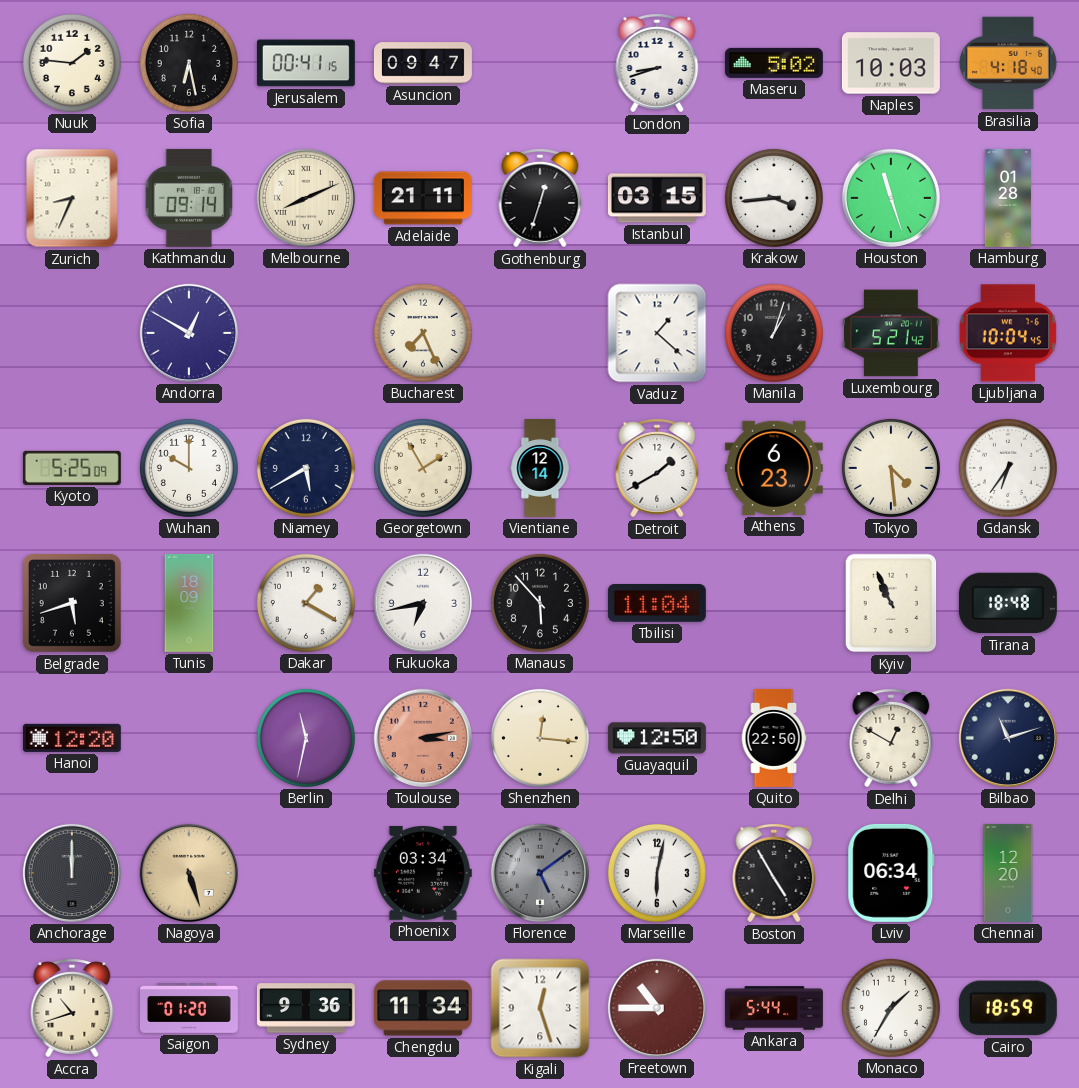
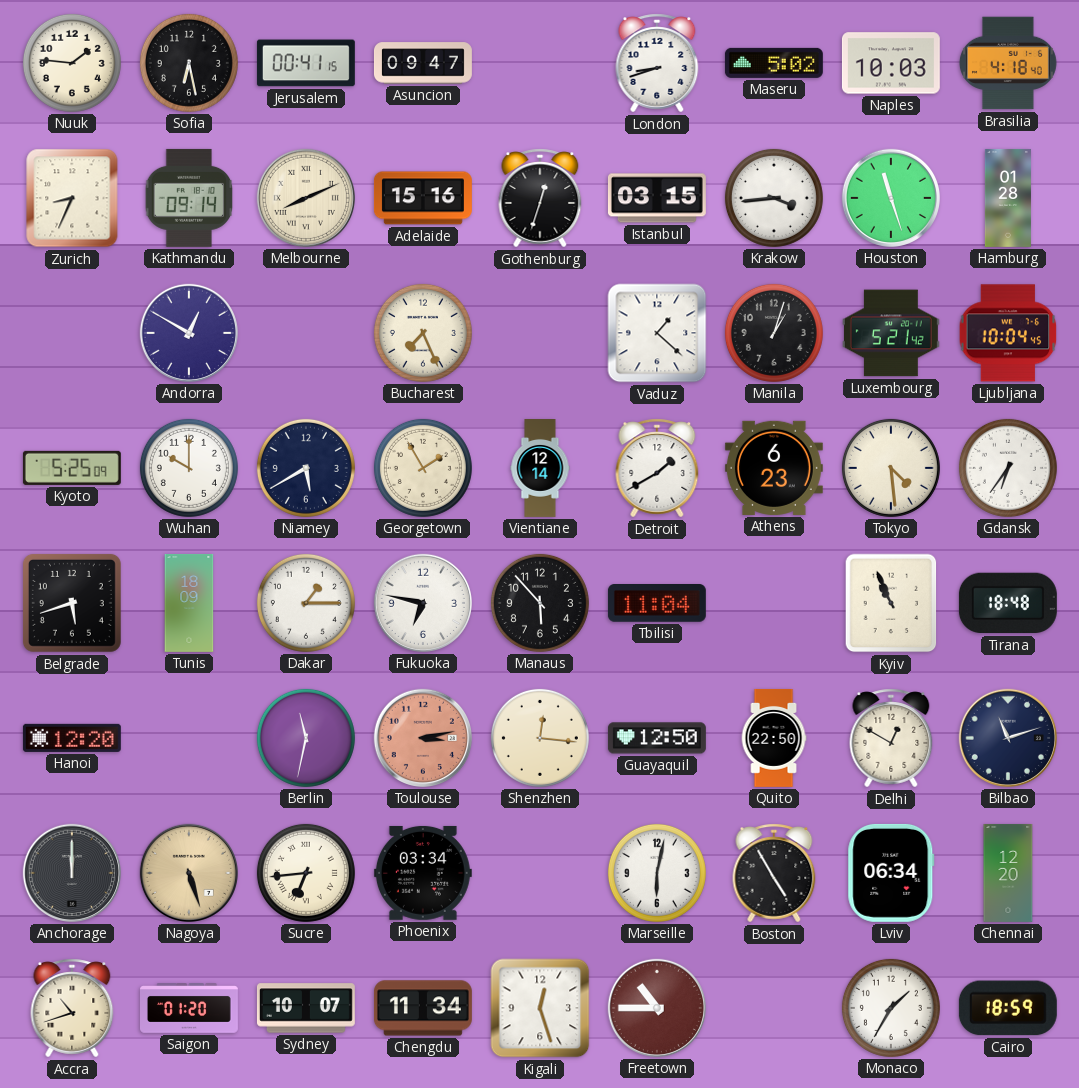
Adelaide: 21:11 -> 15:16
Dakar: 1:20 -> 1:15
Fukuoka: 6:43 -> 6:47
Sucre: none -> 6:44
Florence: 5:09 -> none
Sydney: 9:36 -> 10:07
Ankara: 5:44 -> none
